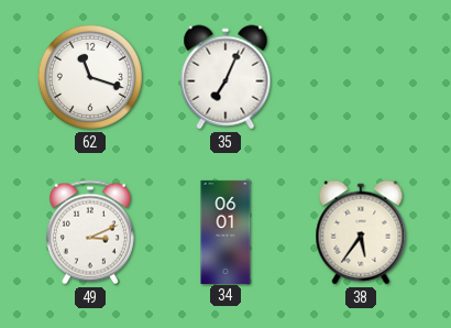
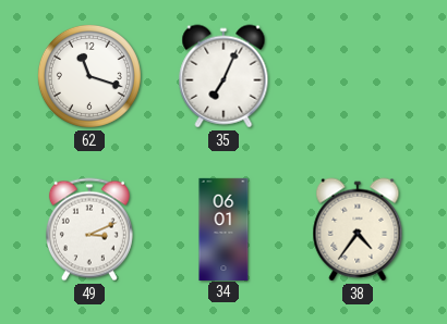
38: 5:36 -> 4:36
